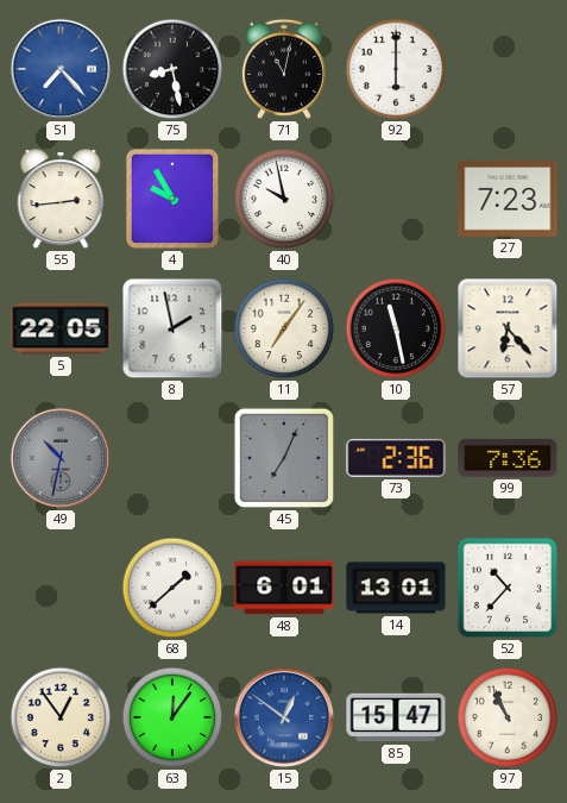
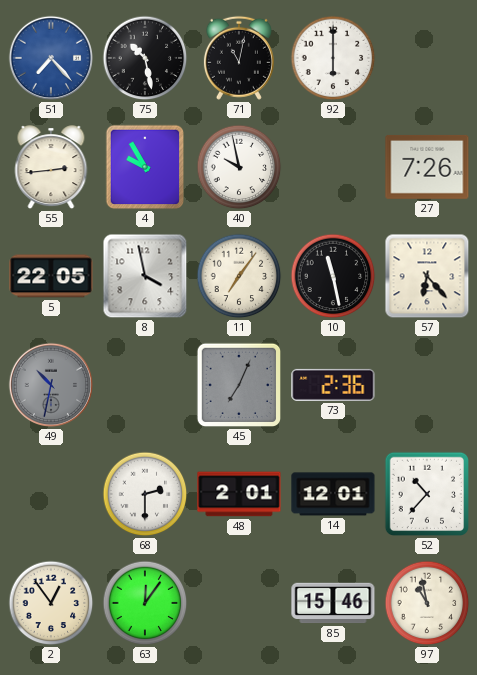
75: 8:28 -> 10:28
27: 7:23 -> 7:26
8: 1:58 -> 3:58
99: 7:36 -> none
68: 1:38 -> 2:30
48: 6:01 -> 2:01
14: 13:01 -> 12:01
15: 12:51 -> none
85: 15:47 -> 15:46
97: 10:56 -> 10:58
